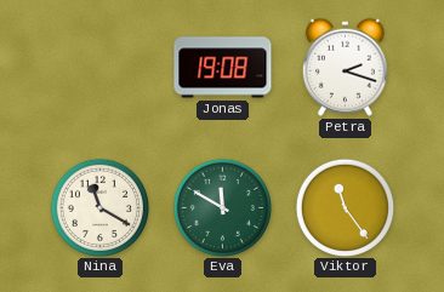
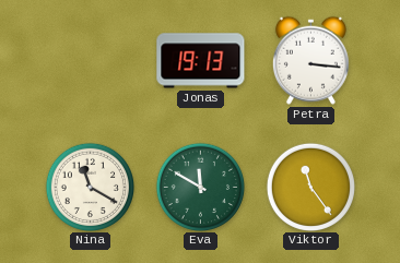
Jonas: 19:08 -> 19:13
Petra: 2:18 -> 3:16
